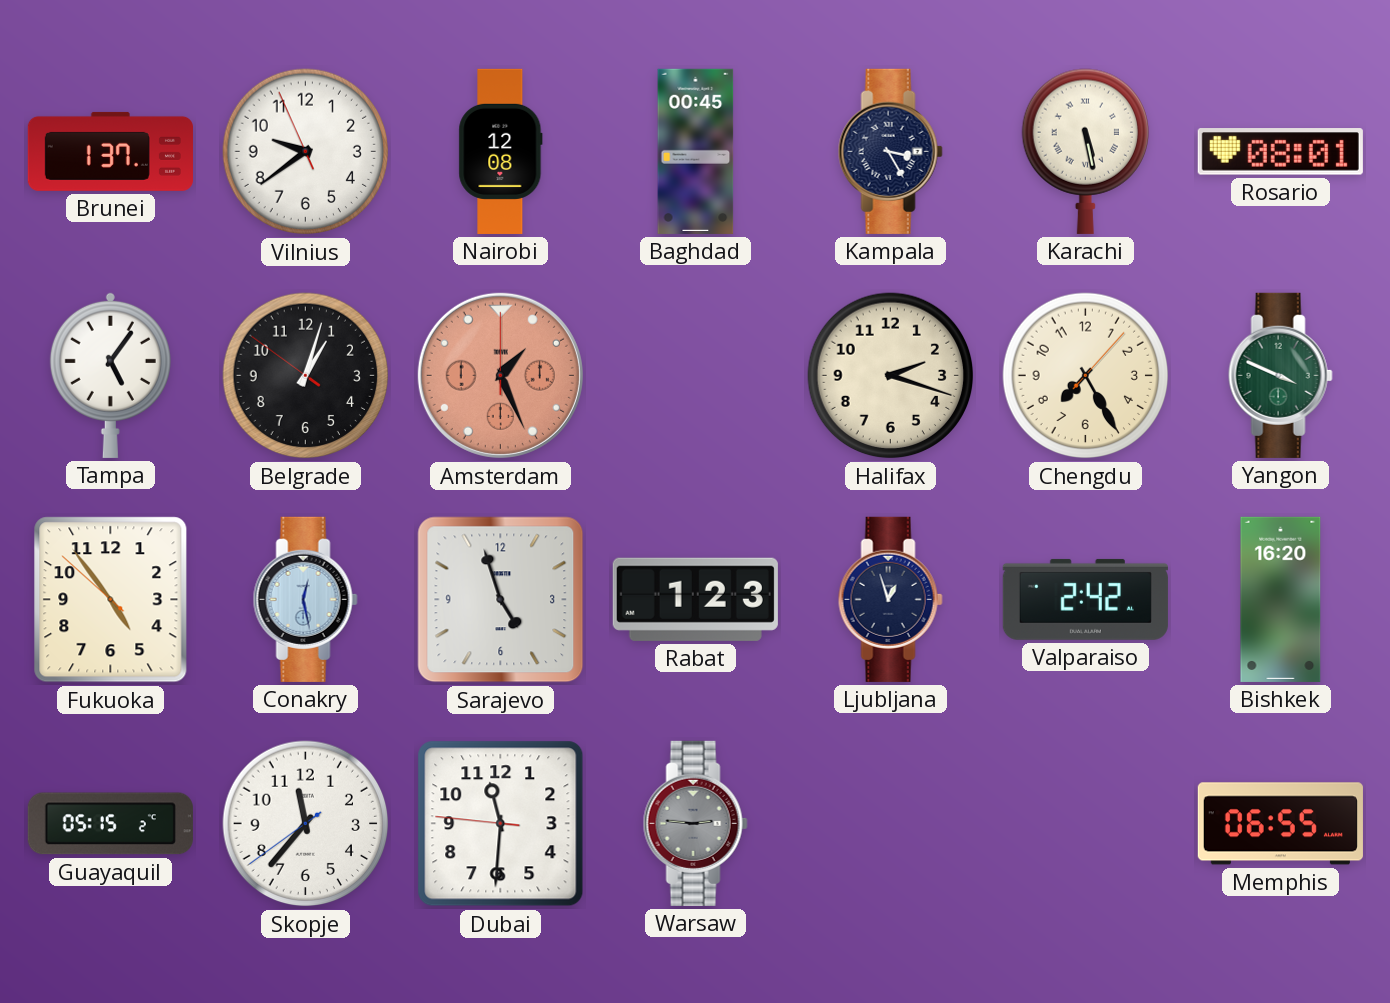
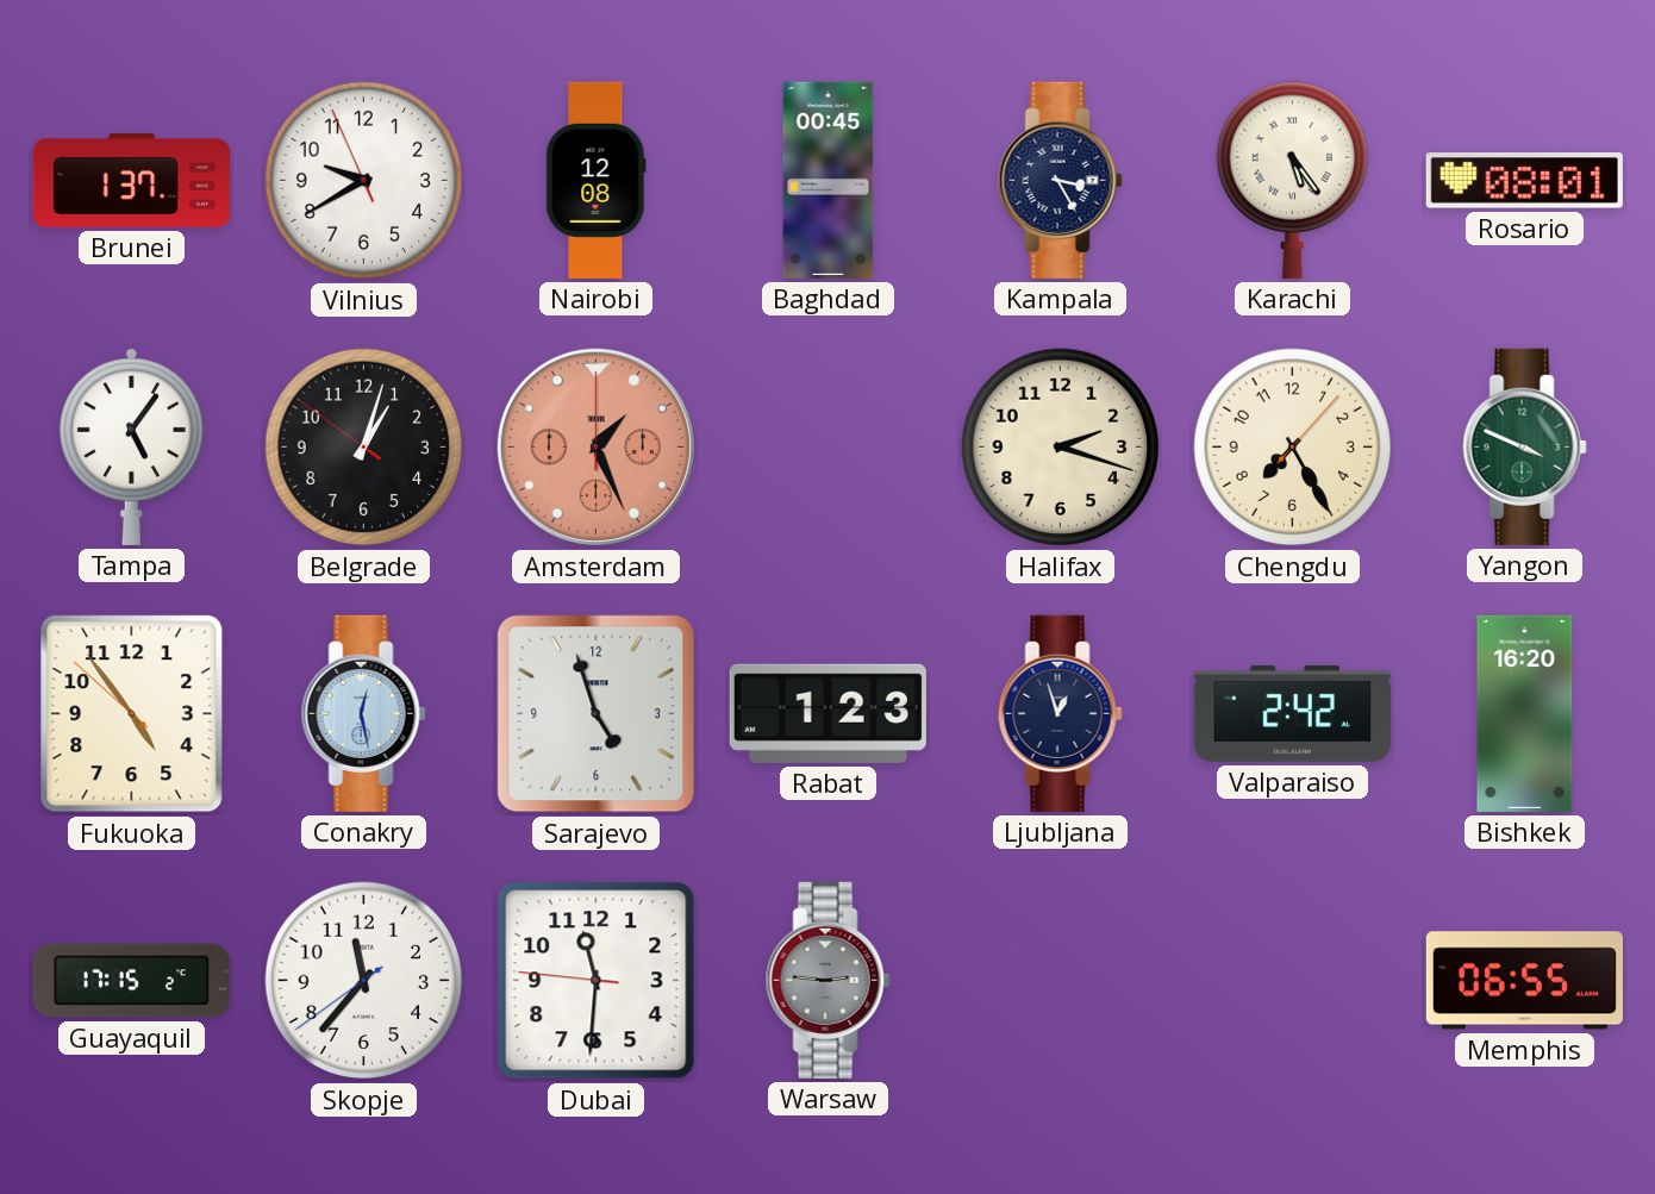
Vilnius: 9:38 -> 9:39
Karachi: 5:28 -> 5:24
Guayaquil: 05:15 -> 17:15
